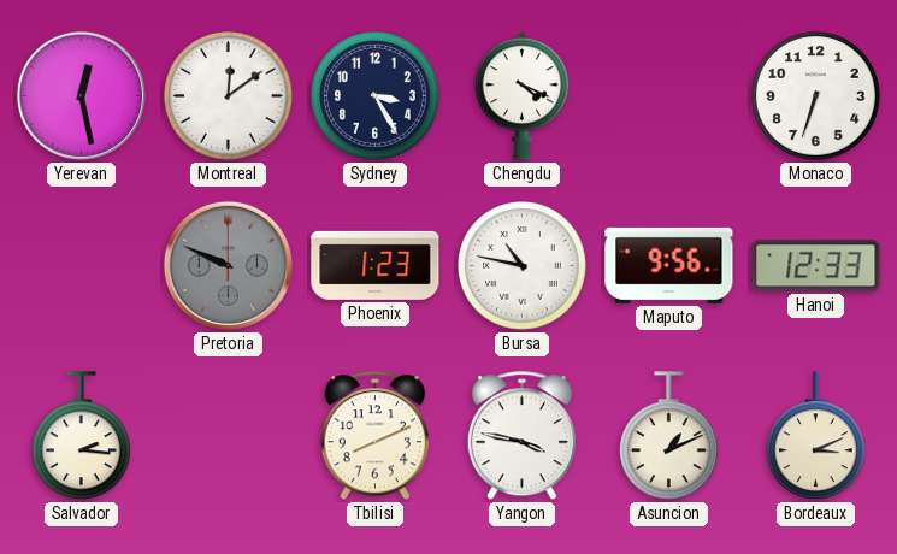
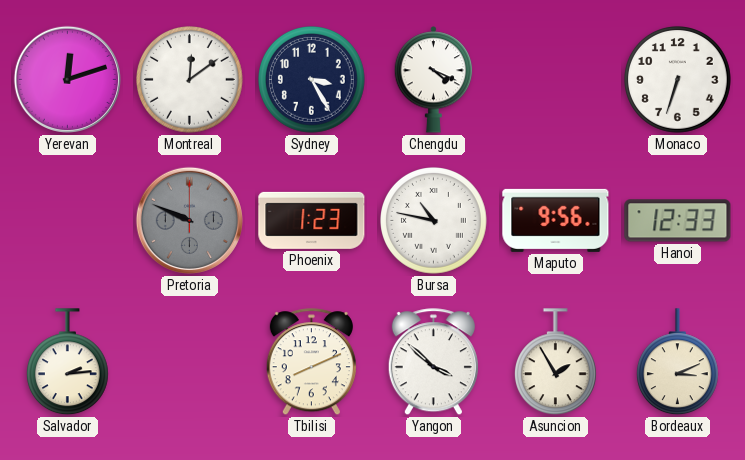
Yerevan: 12:28 -> 12:12
Salvador: 2:16 -> 2:14
Yangon: 3:47 -> 3:52
Asuncion: 1:11 -> 1:55
